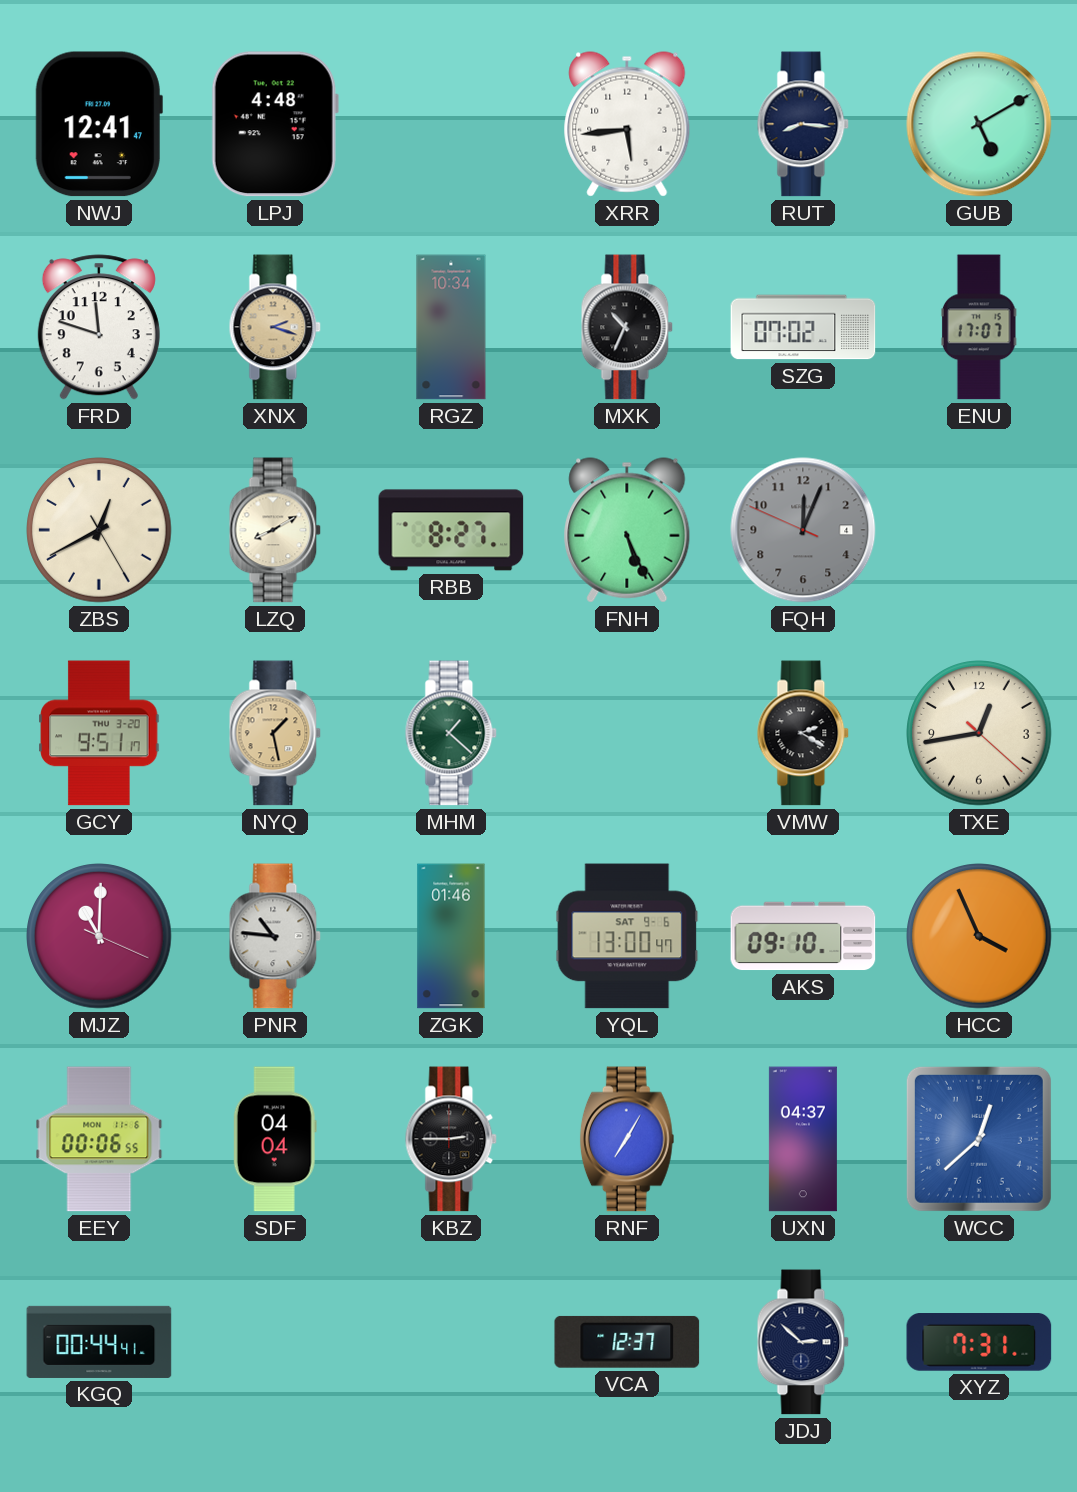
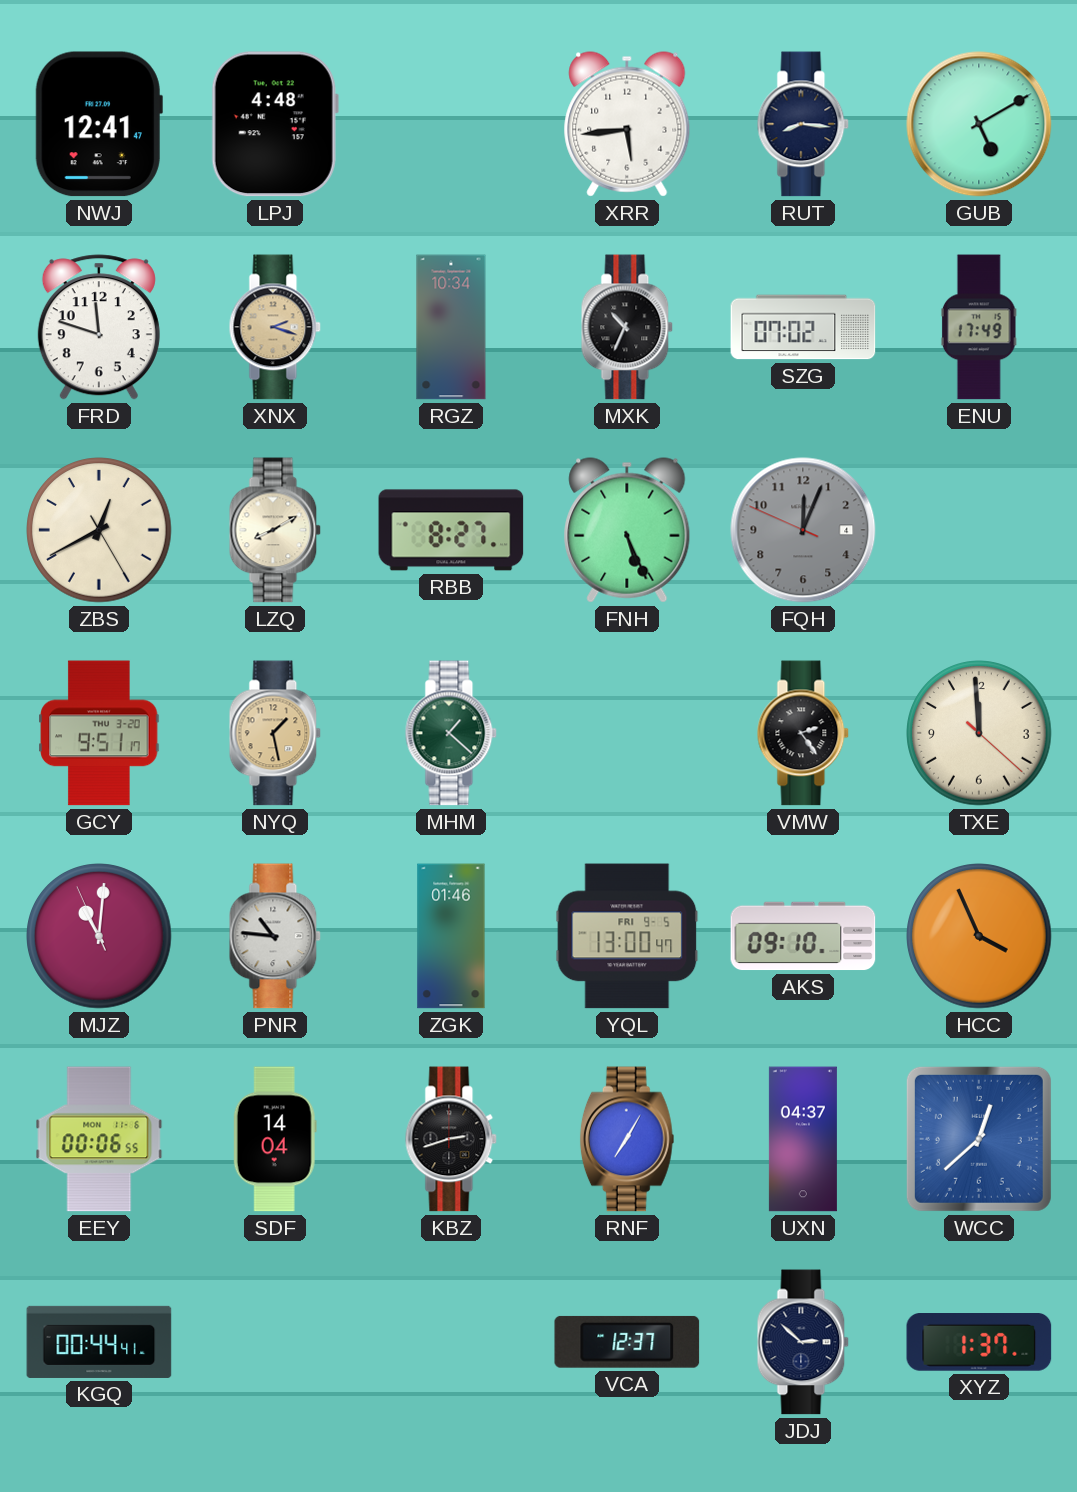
ENU: 17:07 -> 17:49
VMW: 2:20 -> 2:24
TXE: 12:43 -> 11:59
MJZ: 11:00:19 -> 11:00:56
YQL date: SAT 9-6 -> FRI 9-5
SDF: 04:04 -> 14:04
KBZ: 2:45 -> 2:42
XYZ: 7:31 -> 1:37
